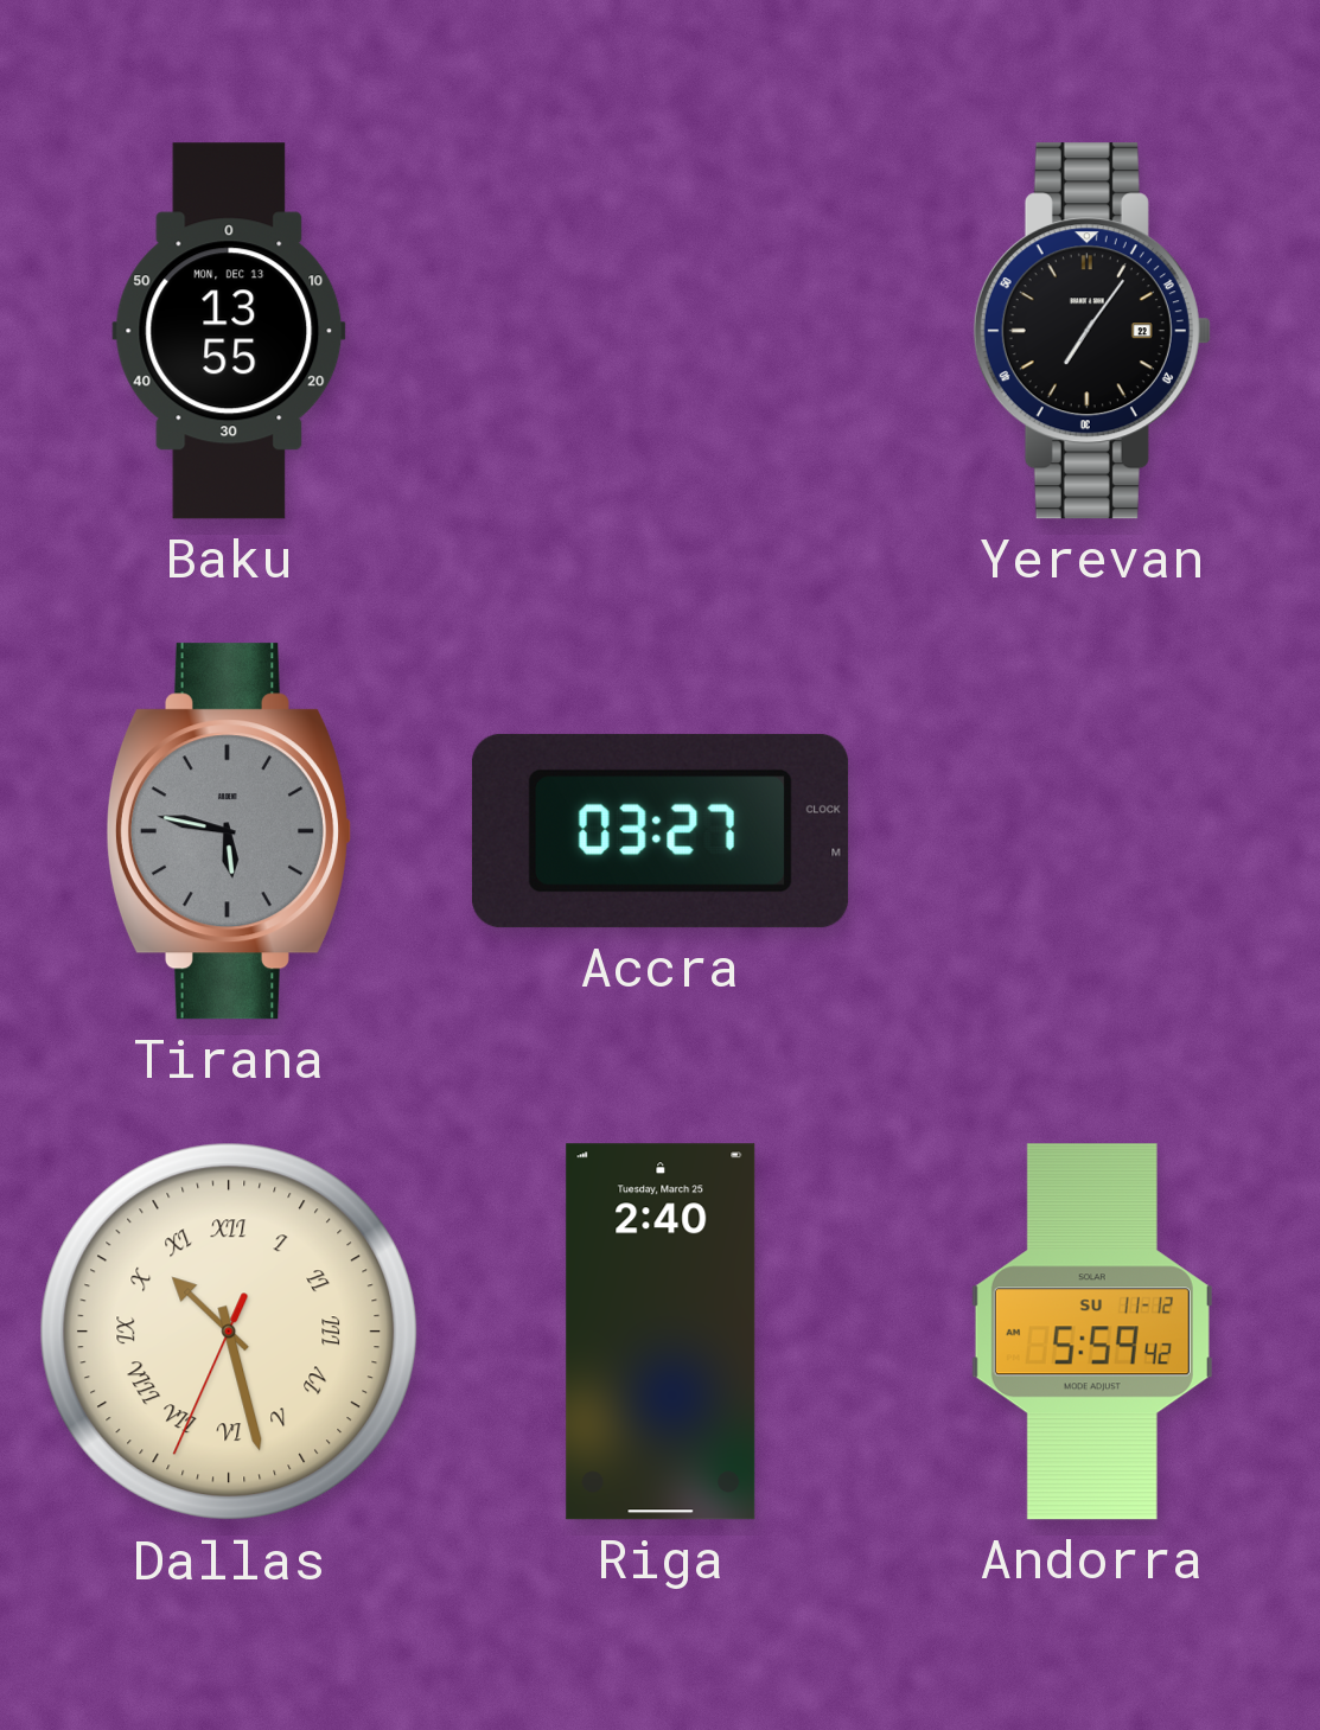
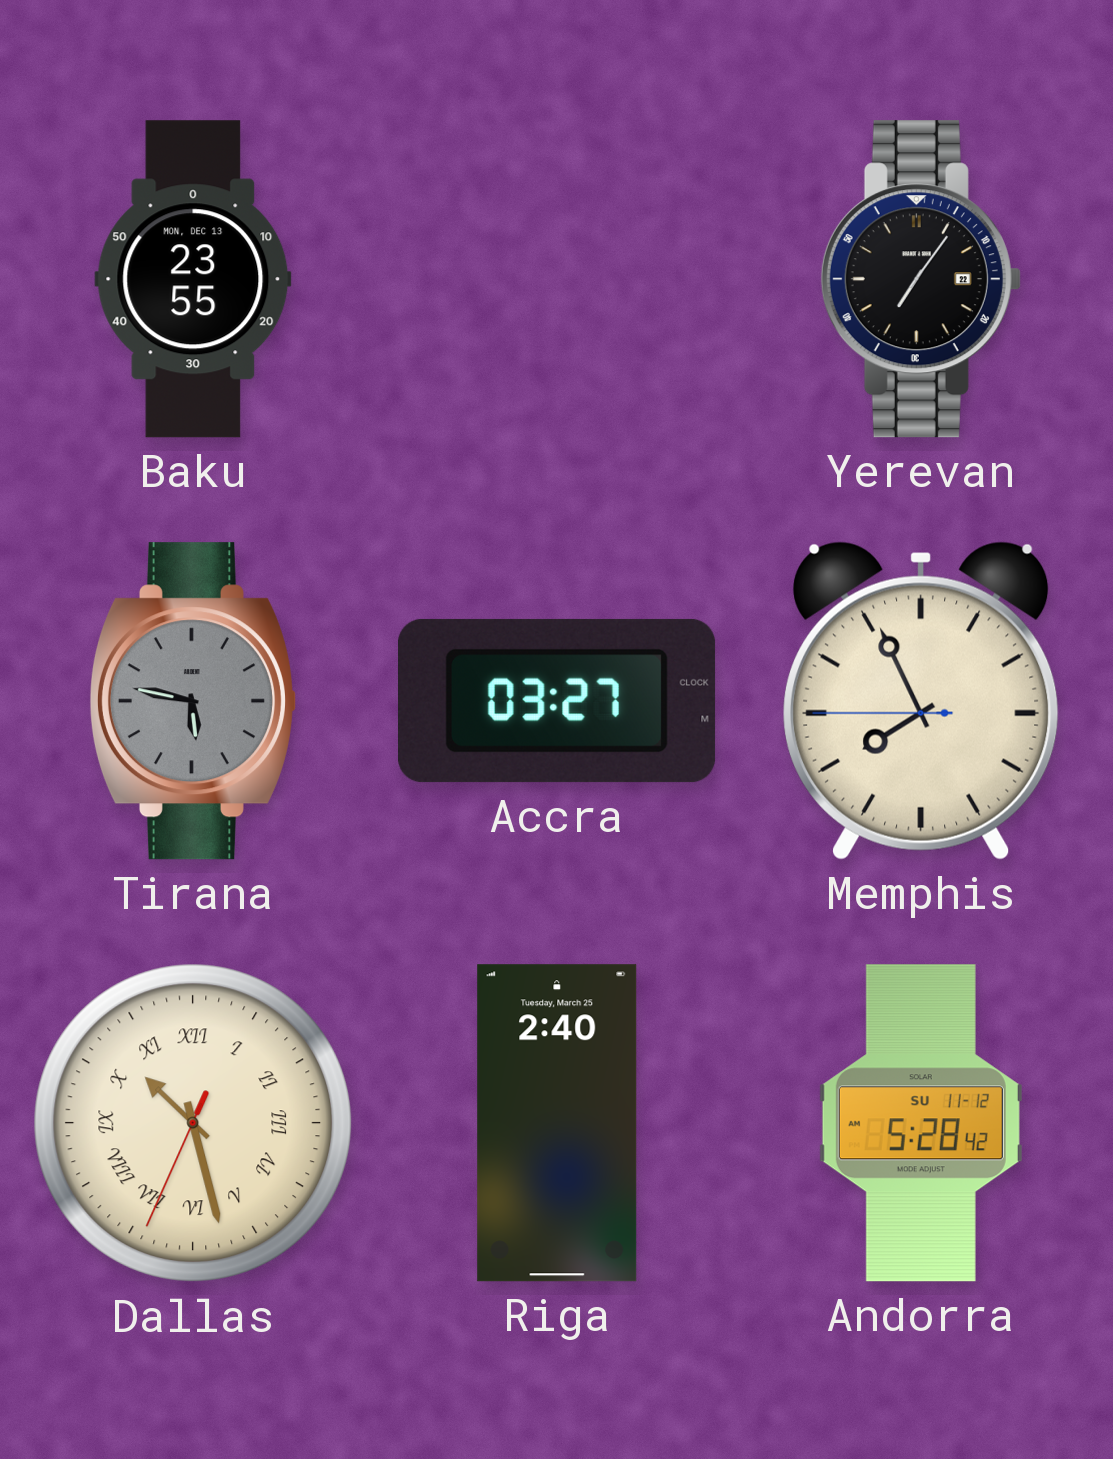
Baku: 13:55 -> 23:55
Memphis: none -> 7:55
Andorra: 5:59 -> 5:28
